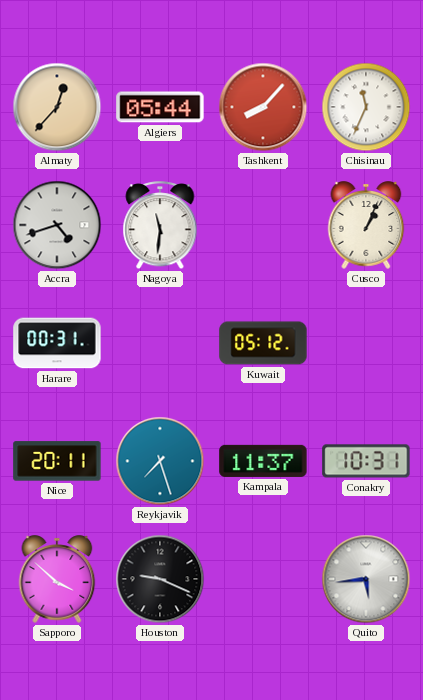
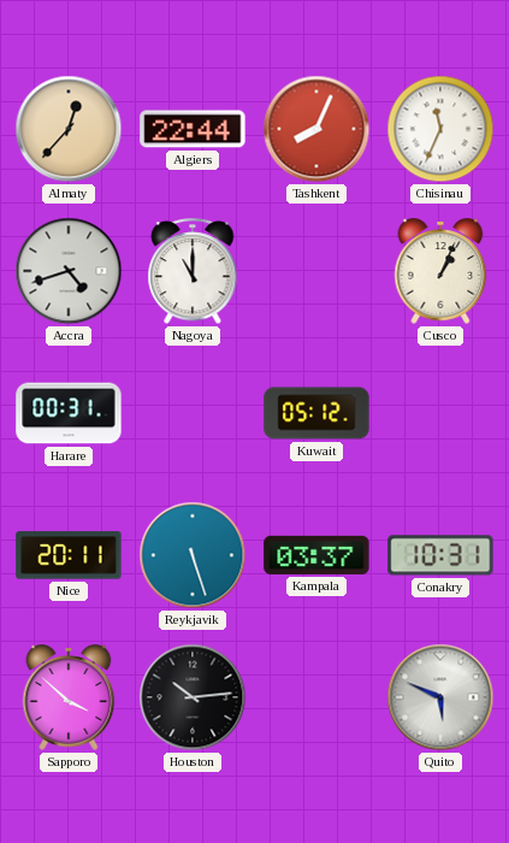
Algiers: 05:44 -> 22:44
Tashkent: 8:07 -> 8:04
Nagoya: 11:31 -> 11:00
Reykjavik: 7:27 -> 5:27
Kampala: 11:37 -> 03:37
Houston: 9:19 -> 10:14
Quito: 5:44 -> 5:49
